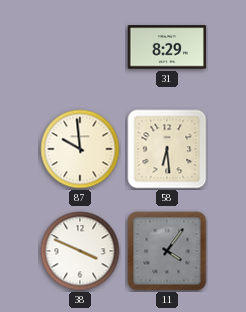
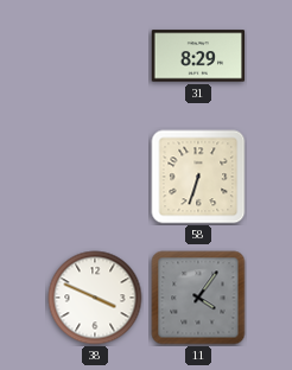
87: 9:59 -> none
58: 6:29 -> 6:33
